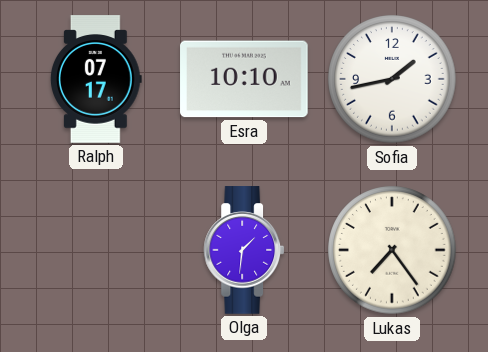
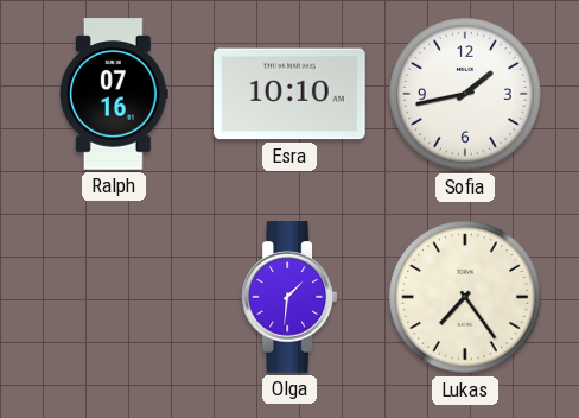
Ralph: 07:17 -> 07:16
